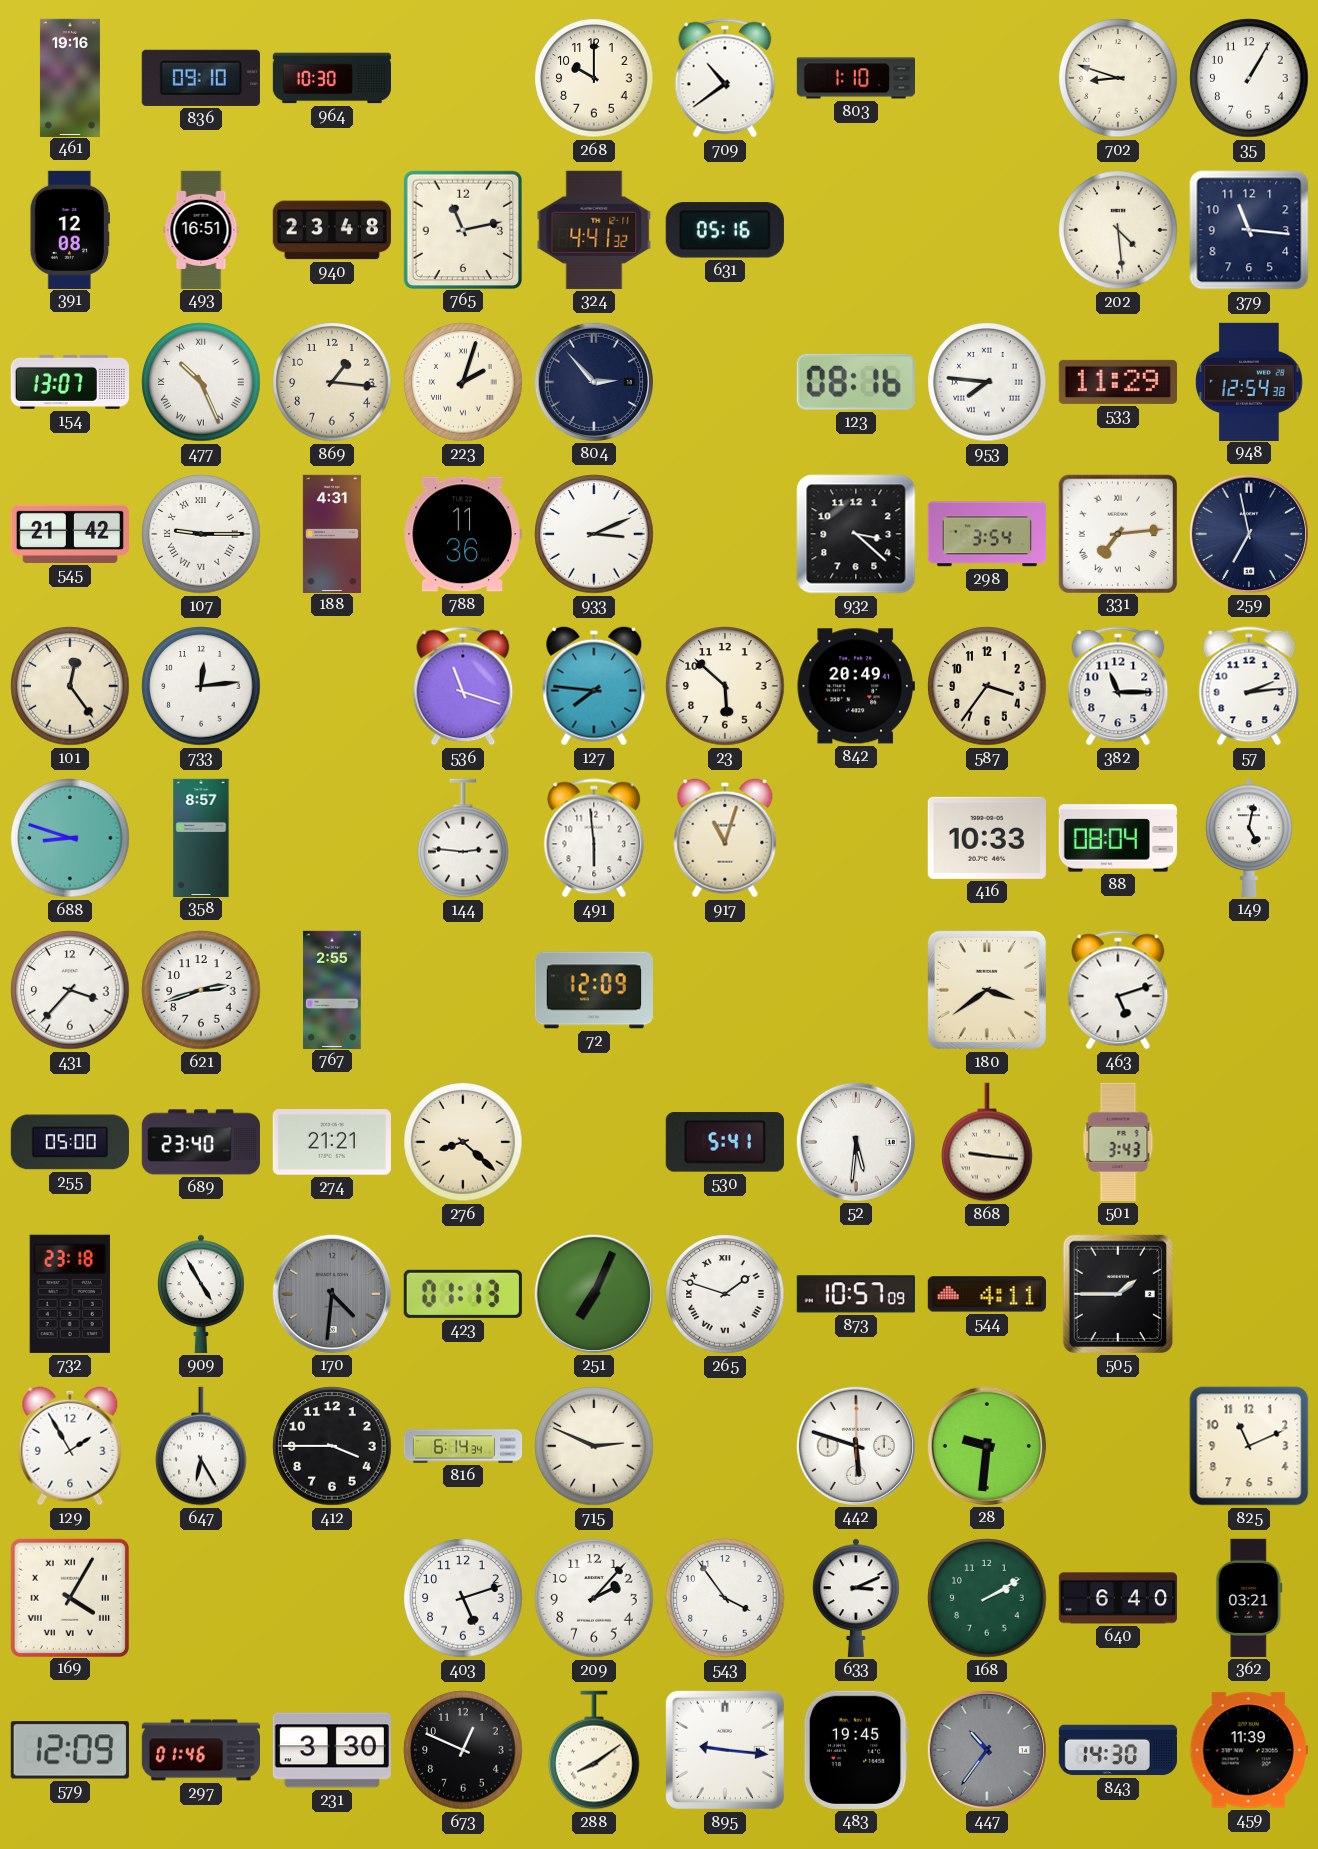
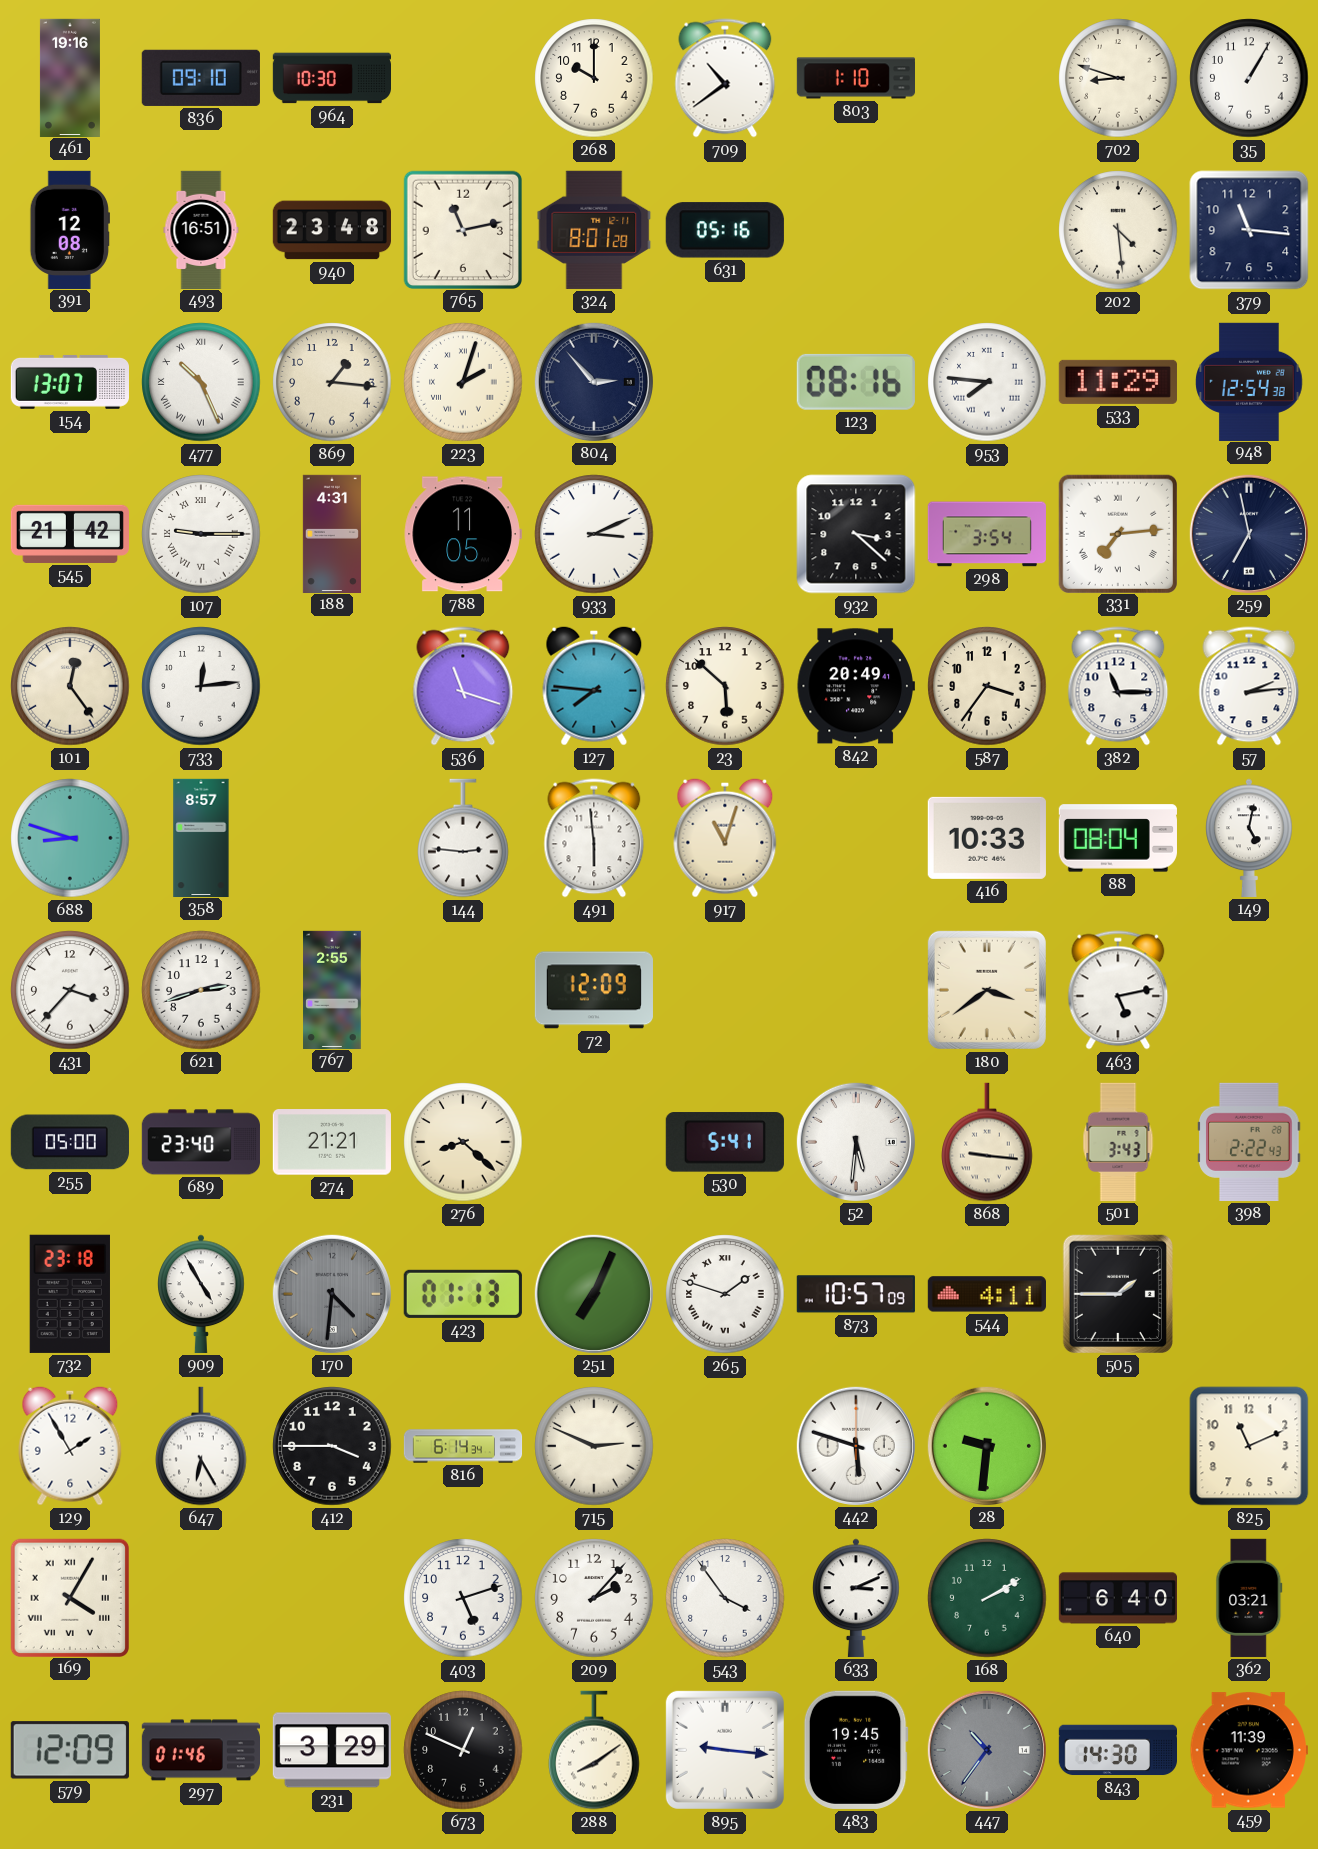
324: 4:41 -> 8:01
788: 11:36 -> 11:05
463: 5:12 -> 5:13
398: none -> 2:22
231: 3:30 -> 3:29
